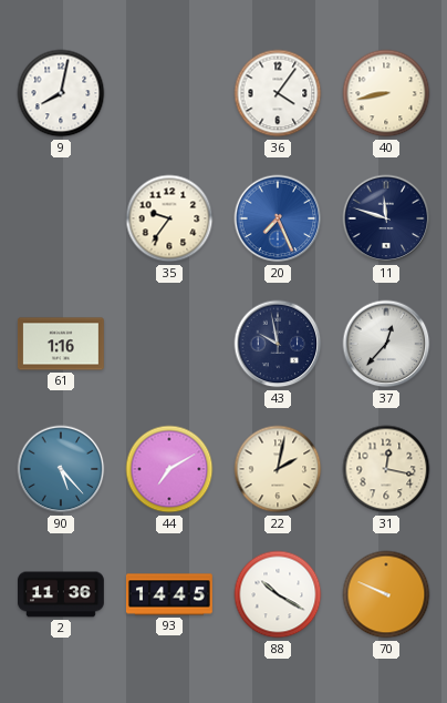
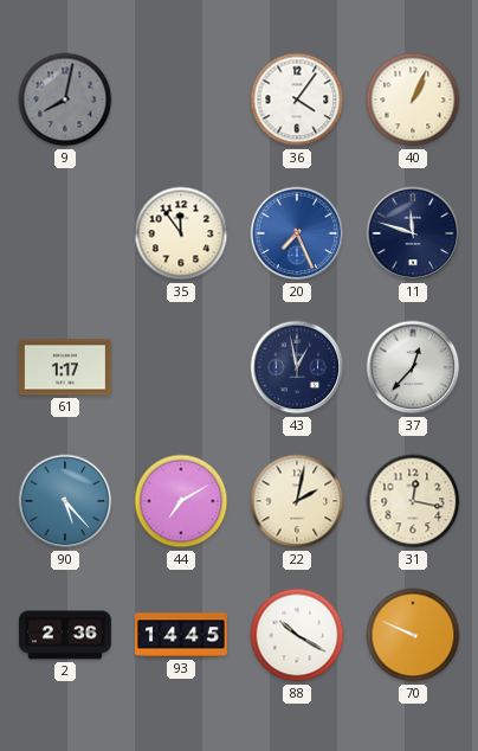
9 dial: white -> grey
40: 8:43 -> 1:04
35: 9:36 -> 11:54
61: 1:16 -> 1:17
43: 9:58 -> 12:58
2: 11:36 -> 2:36
